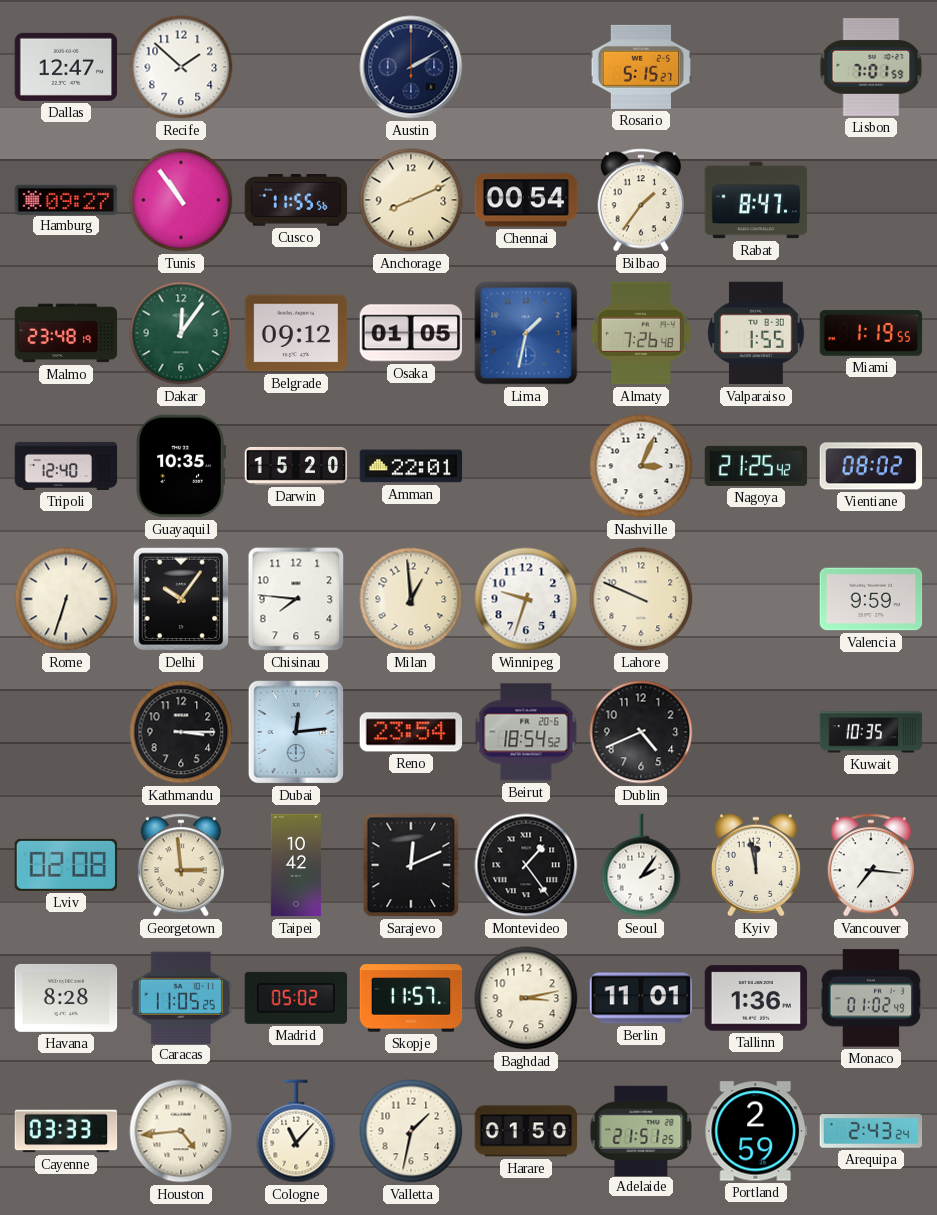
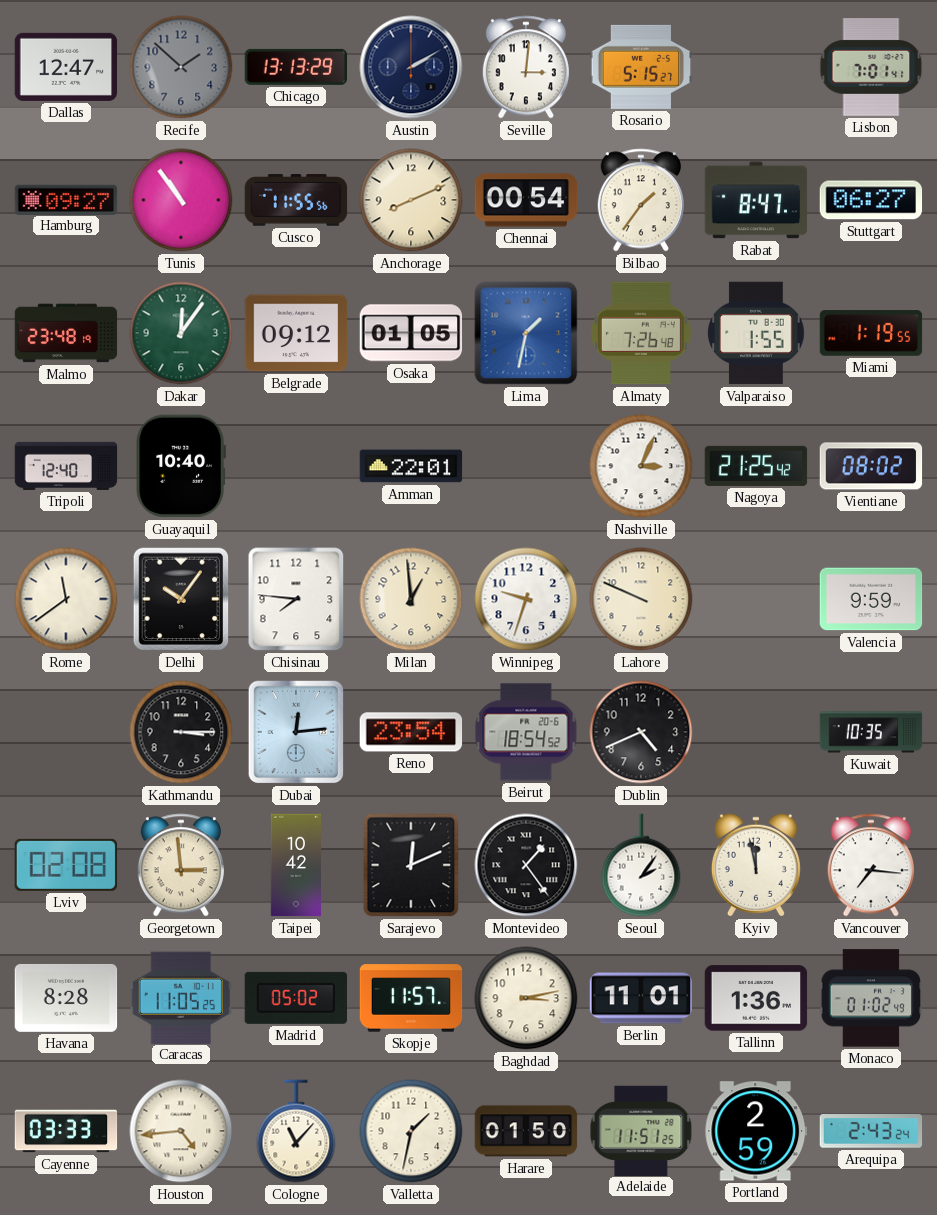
Recife dial: white -> grey
Chicago: none -> 13:13
Seville: none -> 3:01
Lisbon: 7:01:59 -> 7:01:41
Stuttgart: none -> 06:27
Guayaquil: 10:35 -> 10:40
Darwin: 15:20 -> none
Rome: 6:33 -> 11:39
Adelaide: 21:51 -> 11:51
